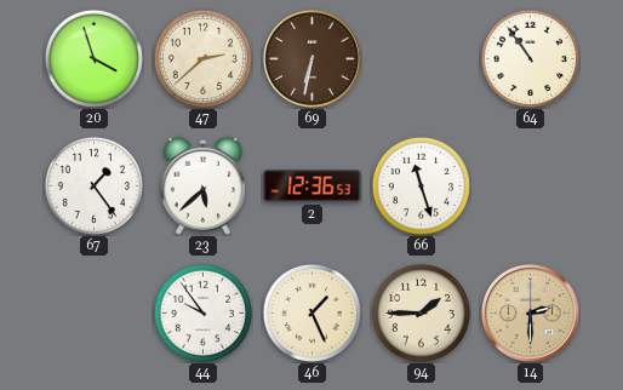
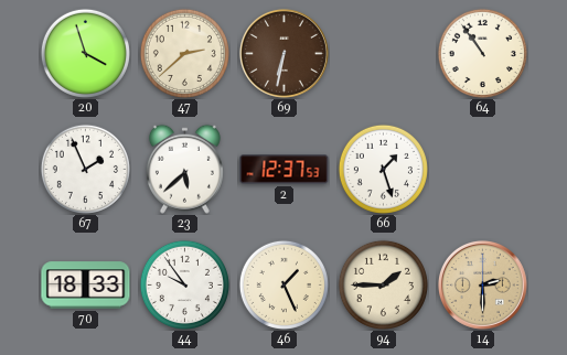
67: 1:24 -> 1:56
2: 12:36 -> 12:37
66: 11:27 -> 1:27
70: none -> 18:33
